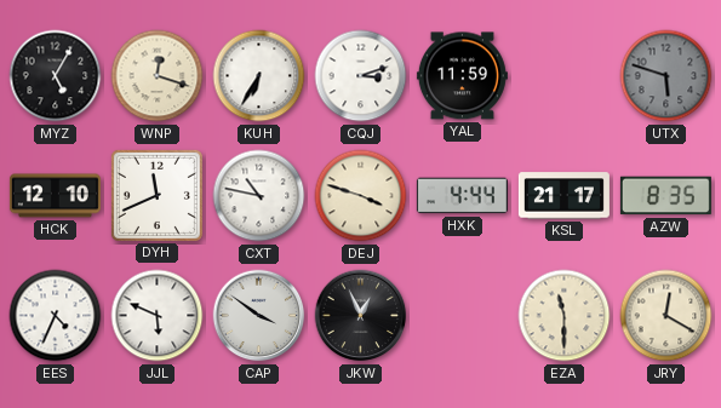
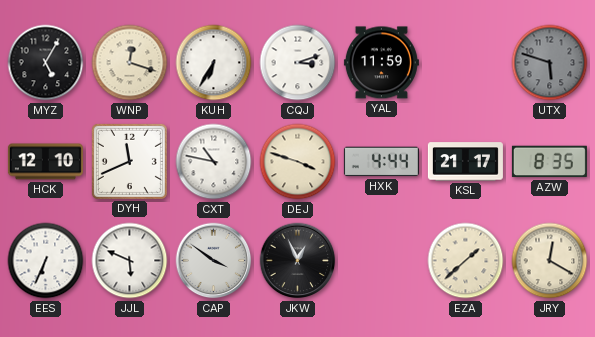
EES: 4:34 -> 6:34
EZA: 11:30 -> 1:38
